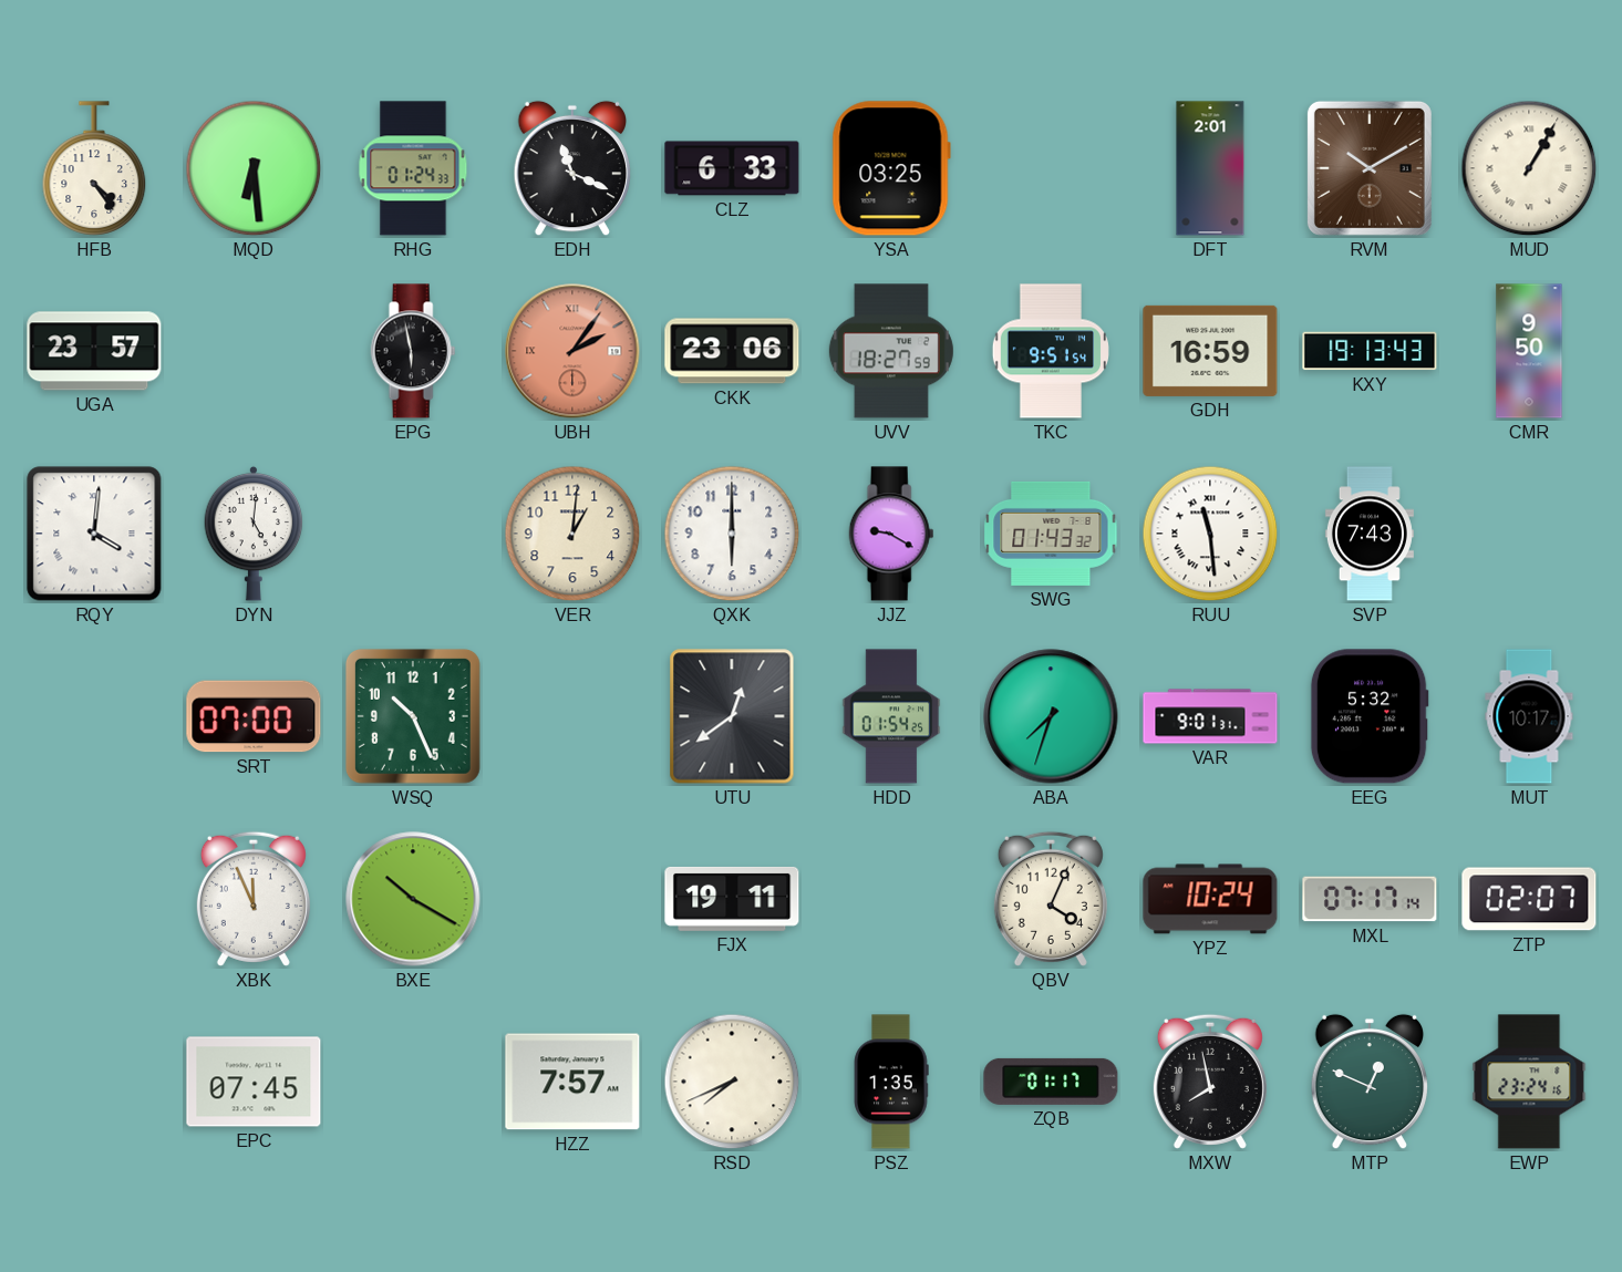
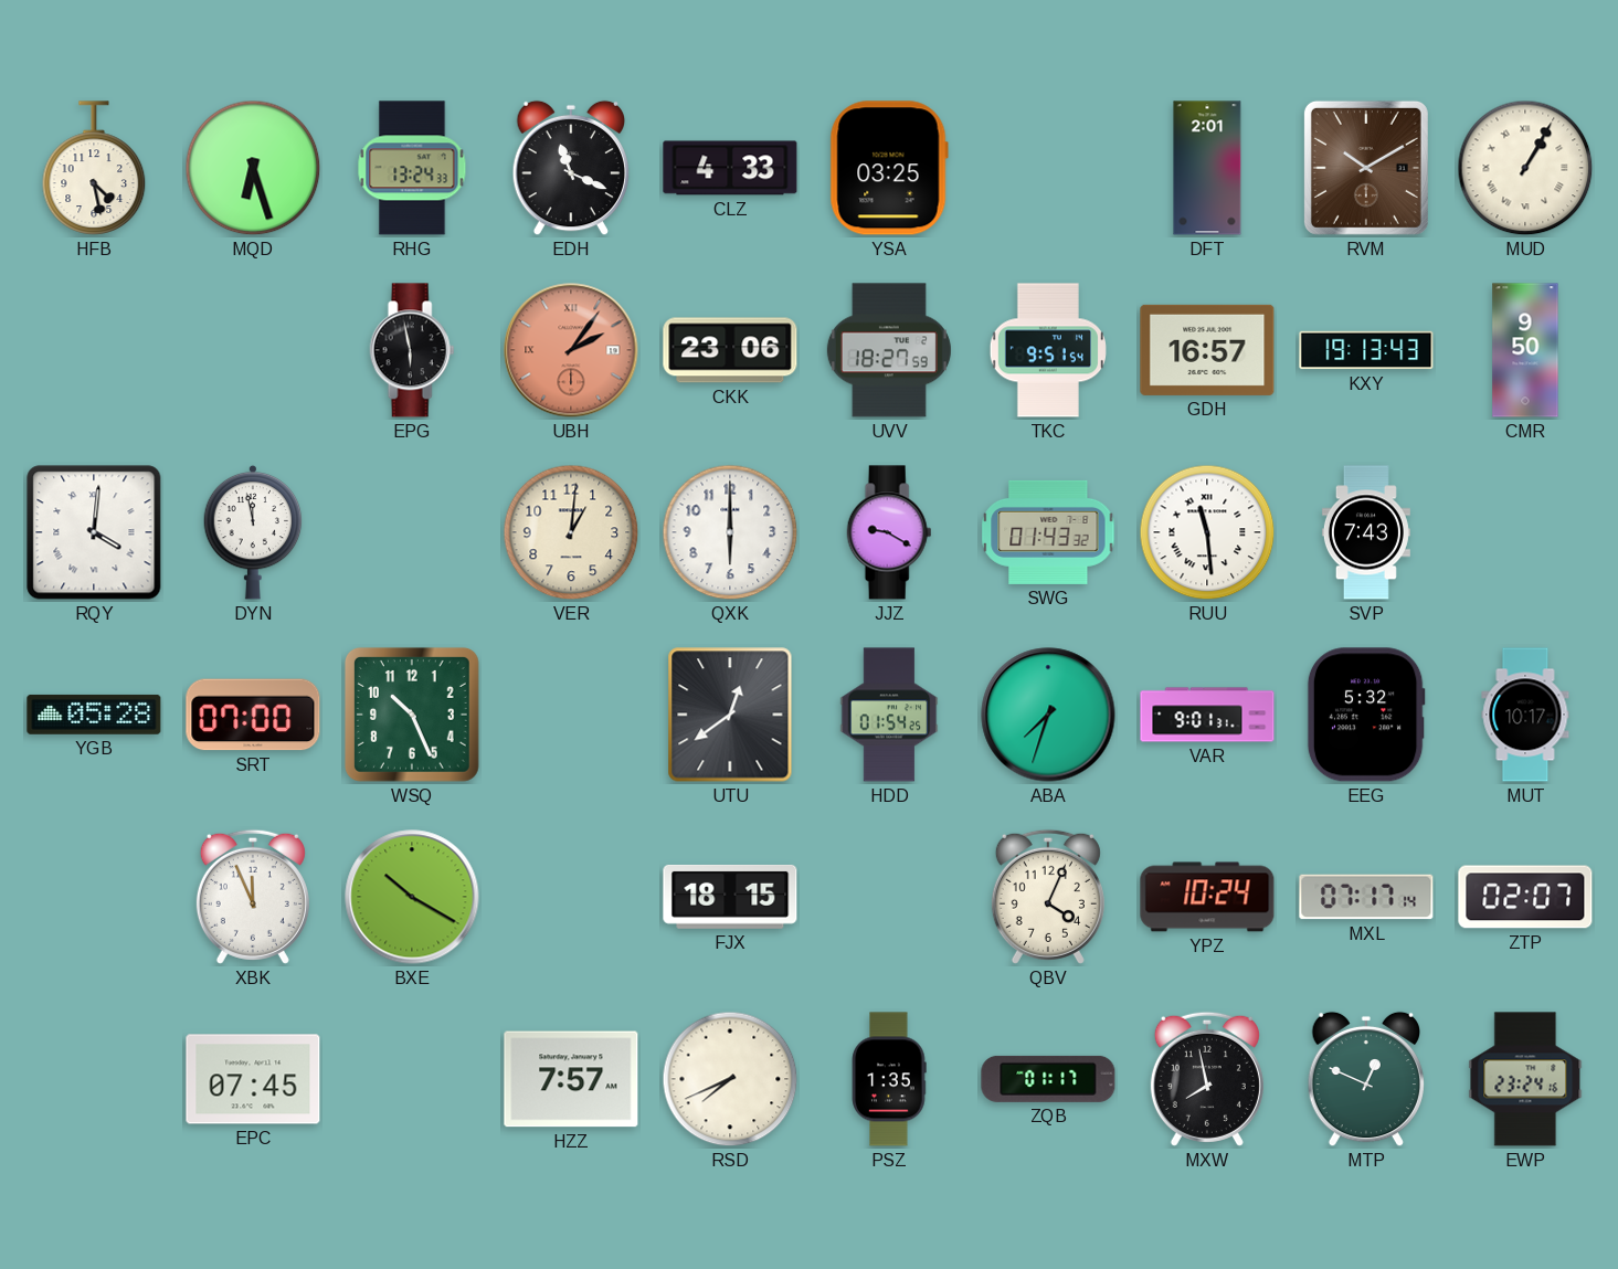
HFB: 4:24 -> 4:28
MQD: 6:29 -> 6:27
RHG: 01:24 -> 13:24
CLZ: 6:33 -> 4:33
UGA: 23:57 -> none
GDH: 16:59 -> 16:57
DYN: 5:01 -> 11:58
YGB: none -> 05:28
FJX: 19:11 -> 18:15
